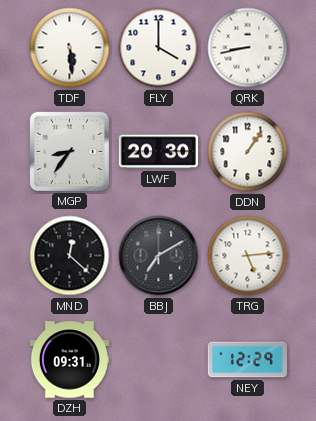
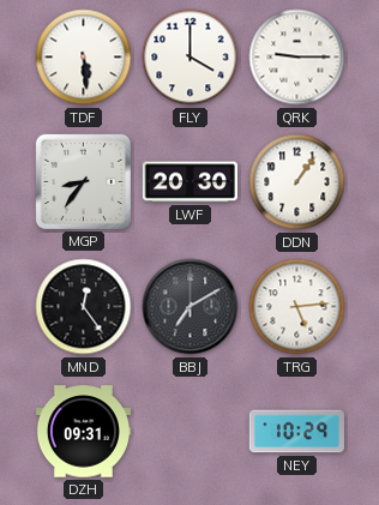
QRK: 8:43 -> 9:15
MND: 12:22 -> 12:24
NEY: 12:29 -> 10:29
